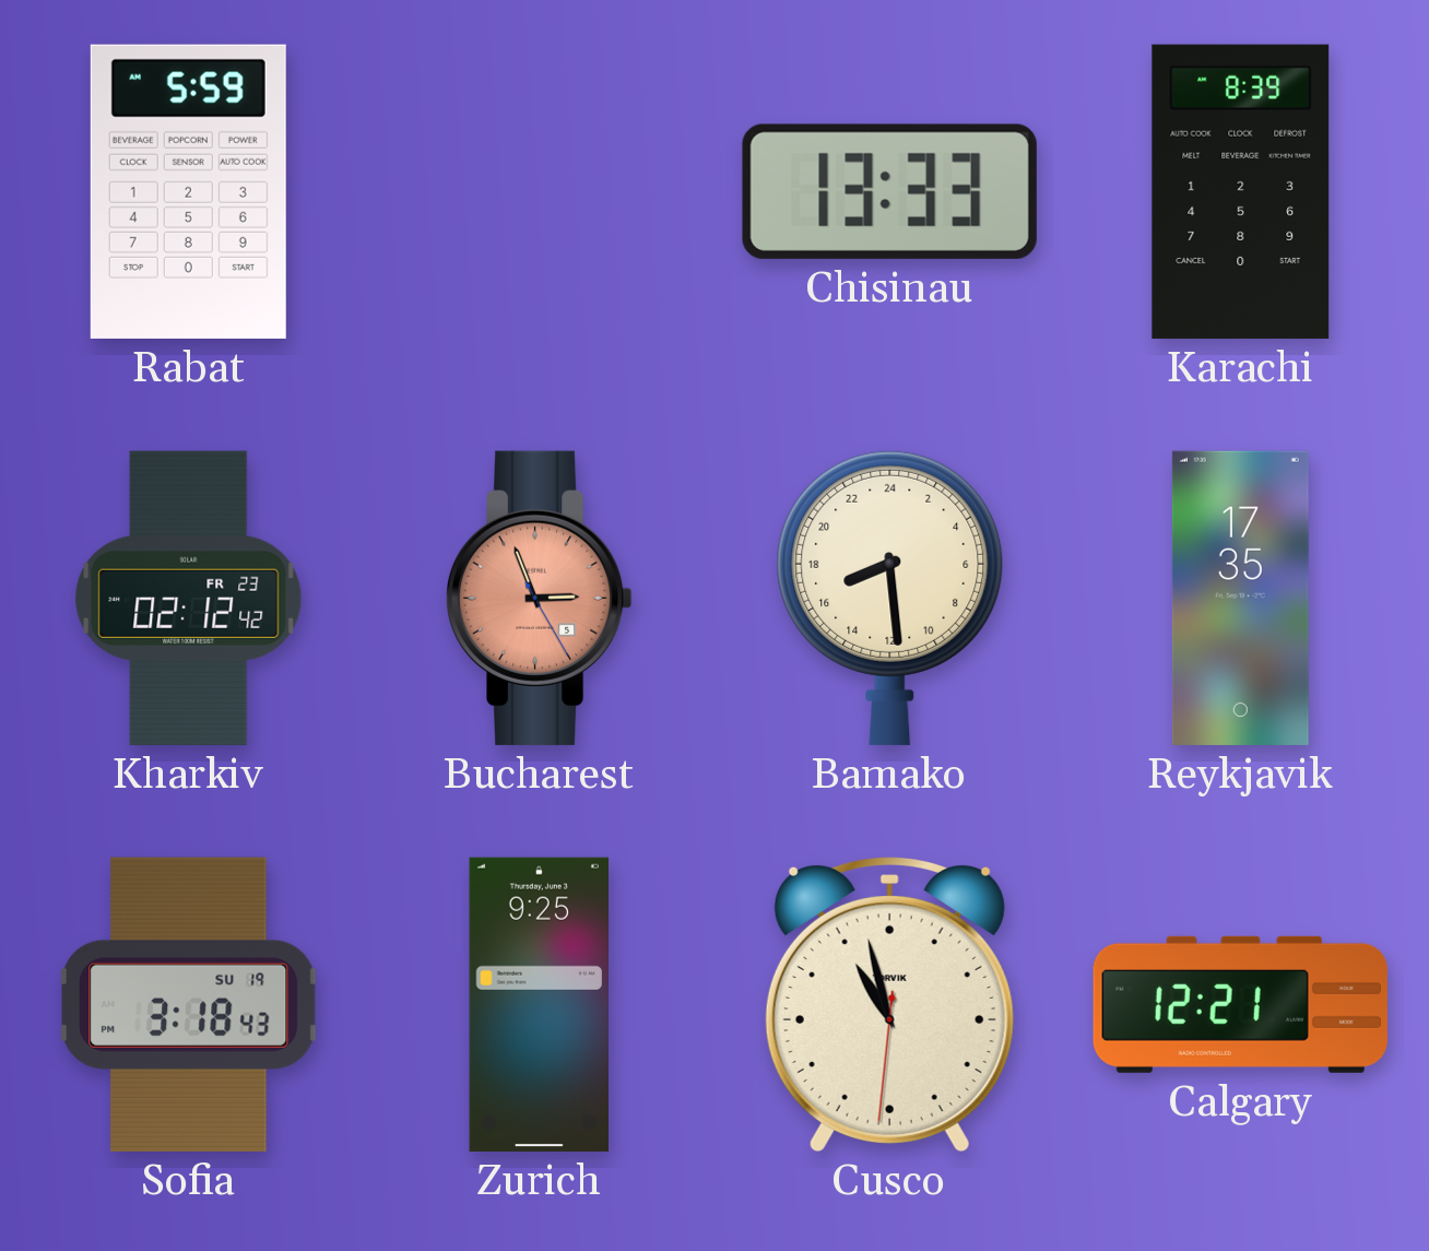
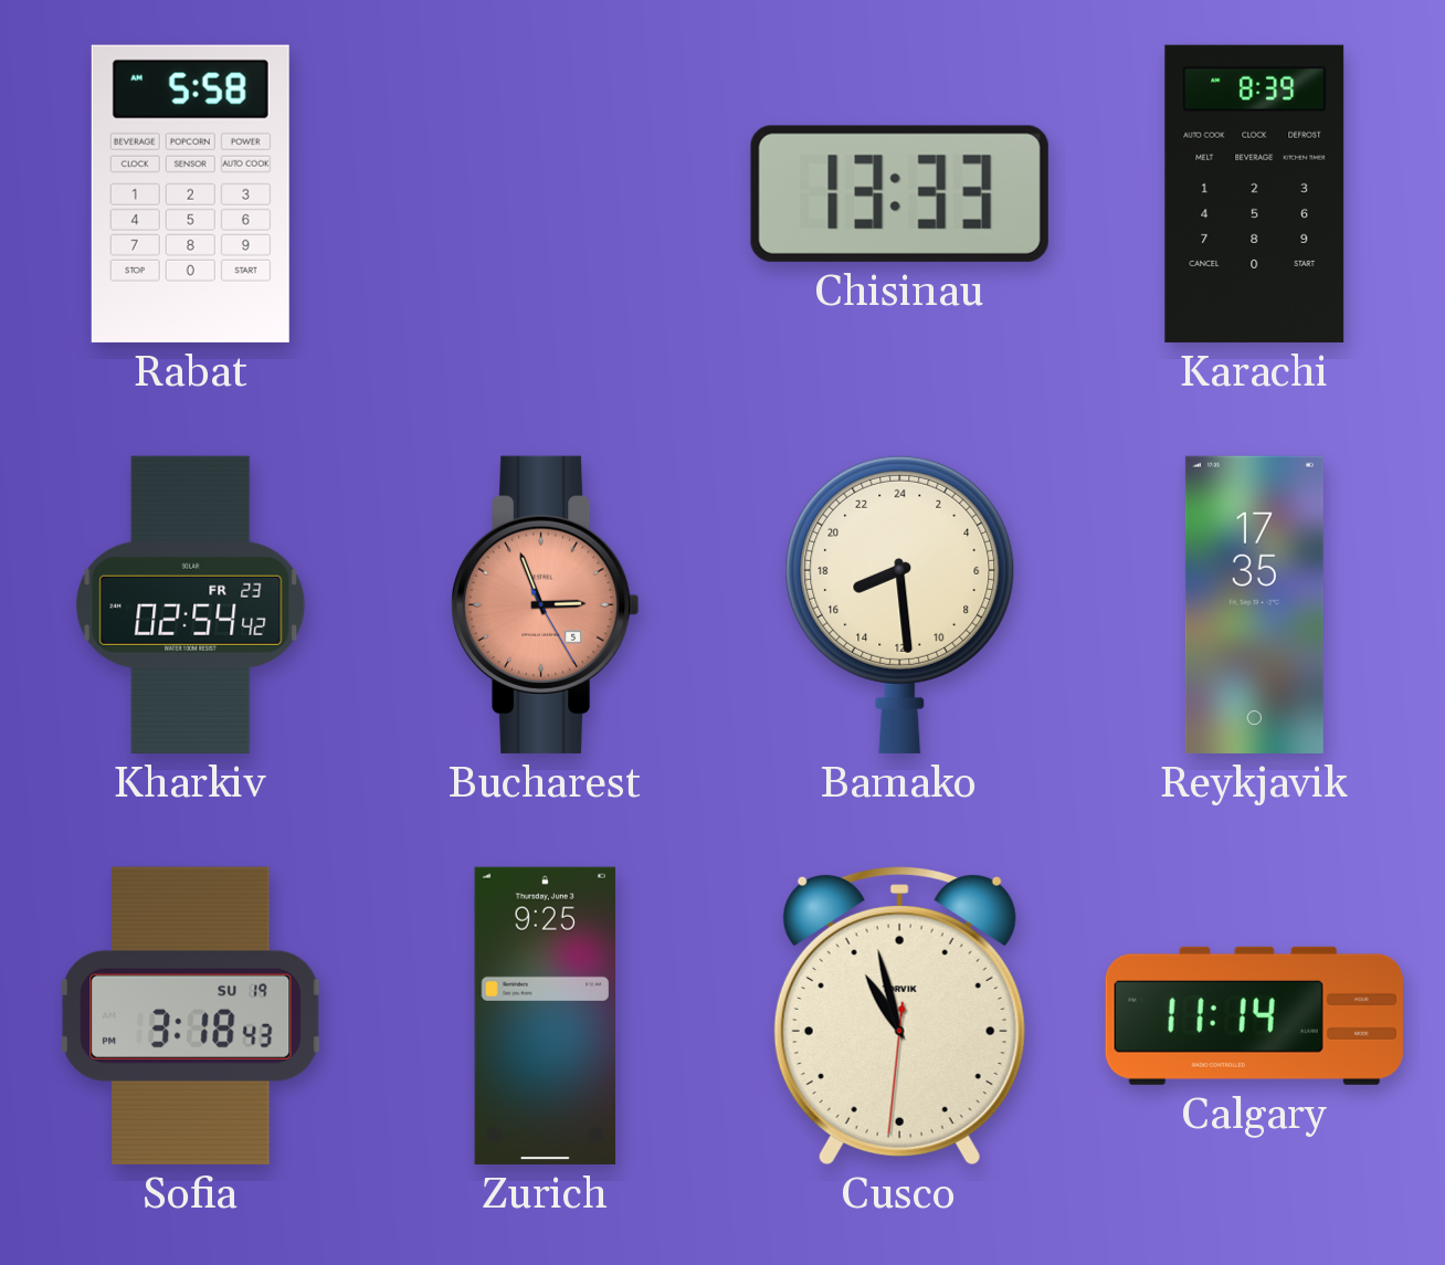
Rabat: 5:59 -> 5:58
Kharkiv: 02:12 -> 02:54
Calgary: 12:21 -> 11:14
